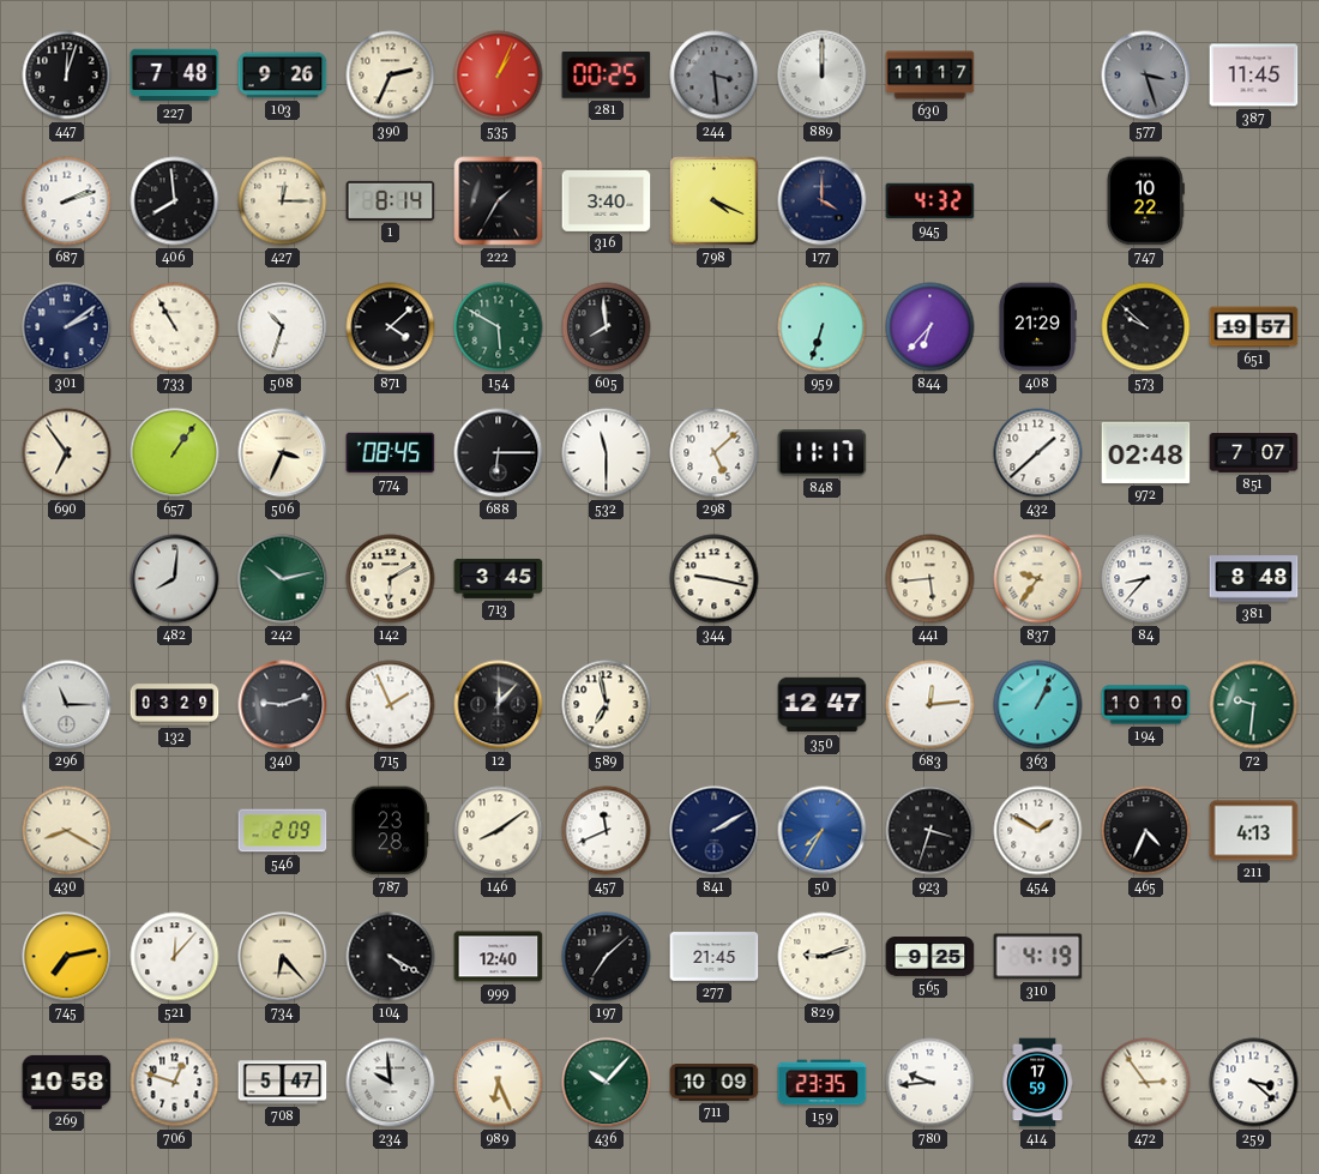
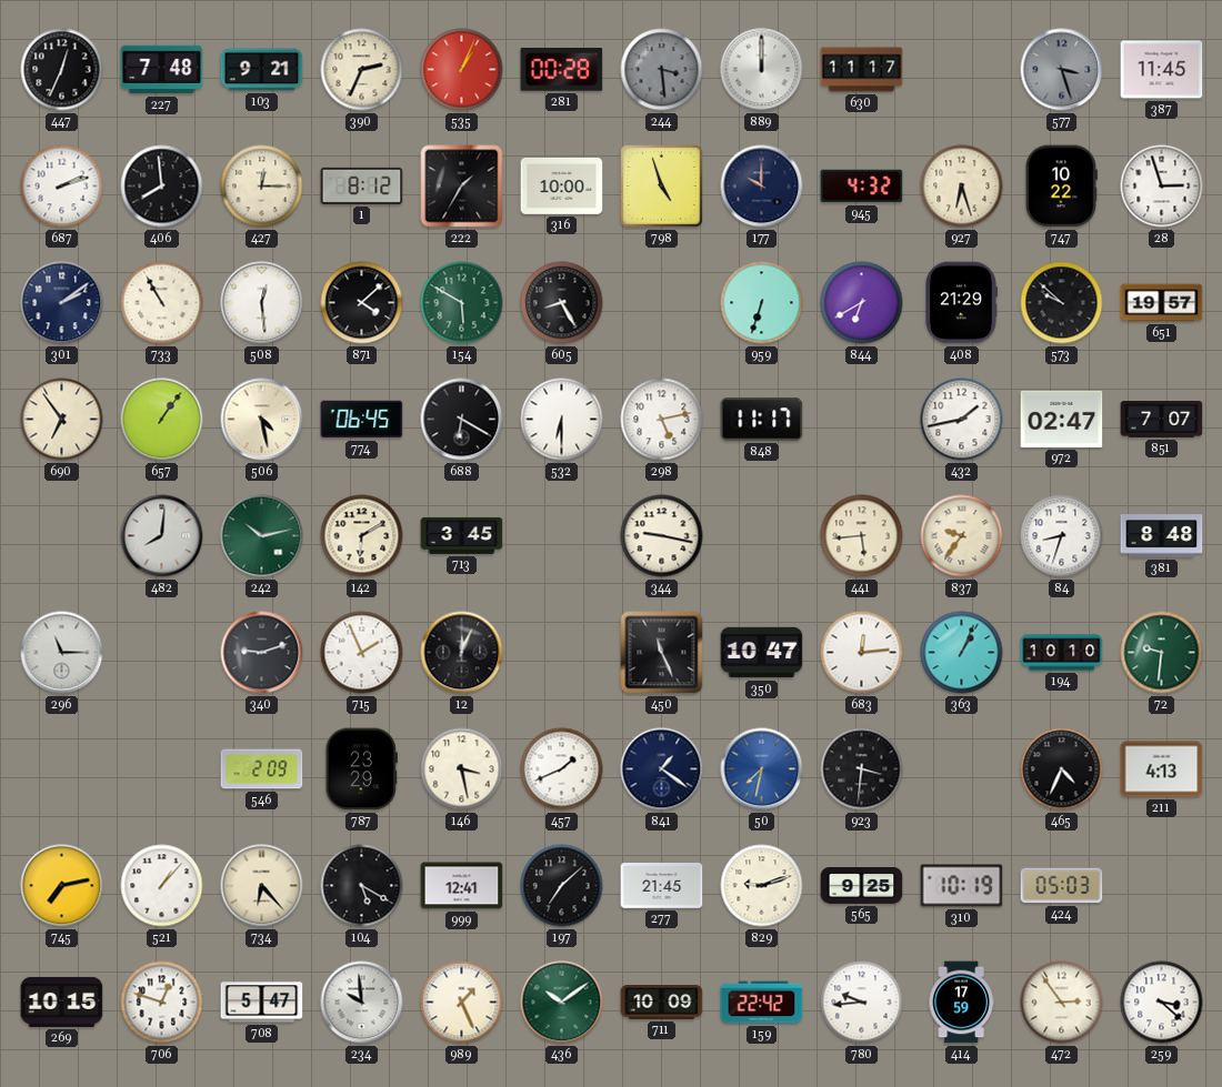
447: 12:03 -> 12:34
103: 9:26 -> 9:21
281: 00:25 -> 00:28
1: 8:14 -> 8:12
316: 3:40 -> 10:00
798: 4:19 -> 4:57
177: 4:00 -> 10:00
927: none -> 6:27
28: none -> 2:57
508: 10:33 -> 12:29
605: 7:59 -> 8:25
844: 6:37 -> 6:40
506: 3:34 -> 4:28
774: 08:45 -> 06:45
688: 6:15 -> 6:20
532: 11:30 -> 6:30
298: 5:08 -> 5:13
432: 1:38 -> 1:43
972: 02:48 -> 02:47
84: 8:37 -> 8:33
132: 03:29 -> none
12: 12:07 -> 12:04
589: 6:58 -> none
450: none -> 11:26
350: 12:47 -> 10:47
430: 8:20 -> none
787: 23:28 -> 23:29
146: 8:09 -> 3:28
457: 11:41 -> 1:41
841: 2:10 -> 1:21
50: 7:35 -> 7:32
923: 3:33 -> 3:31
454: 1:50 -> none
521: 12:07 -> 1:07
104: 4:20 -> 5:20
999: 12:40 -> 12:41
310: 4:19 -> 10:19
424: none -> 05:03
269: 10:58 -> 10:15
989: 6:26 -> 1:26
436: 10:07 -> 10:09
159: 23:35 -> 22:42
